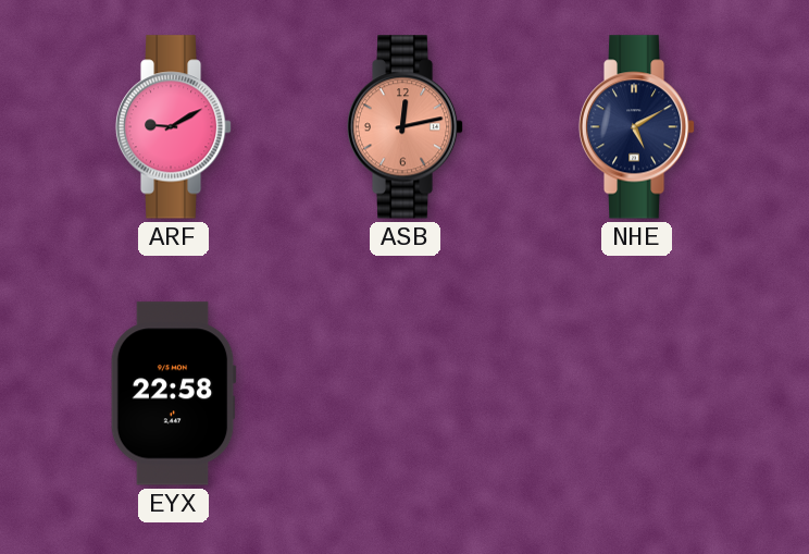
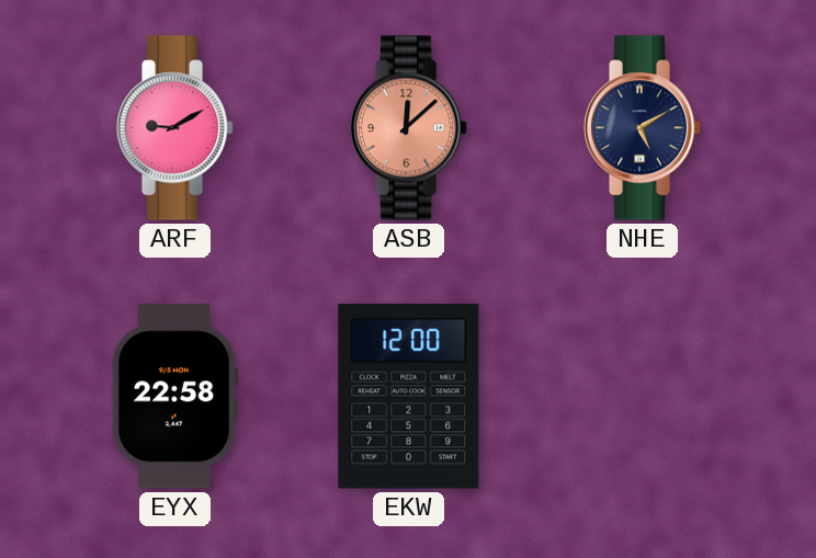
ASB: 12:13 -> 12:08
EKW: none -> 12:00
